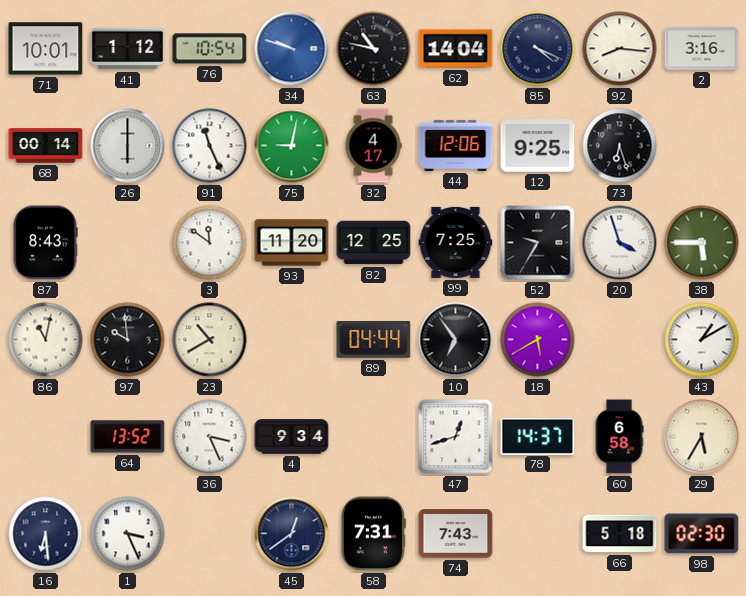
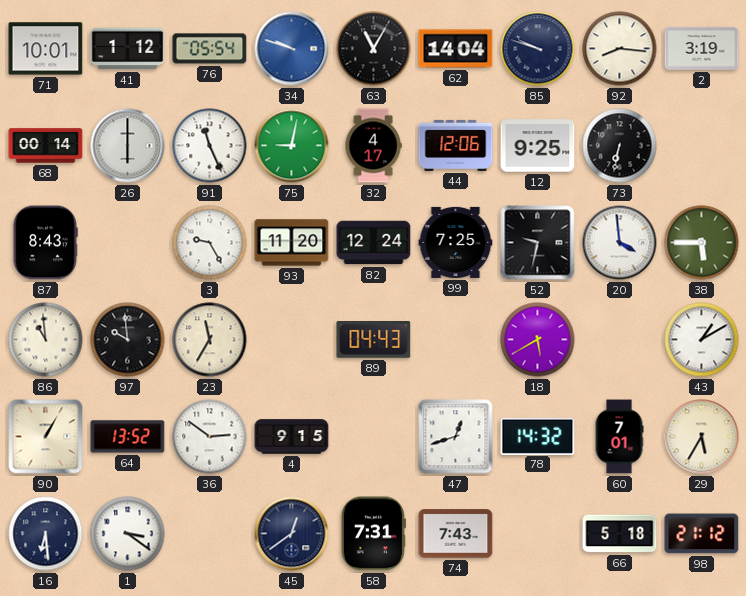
76: 10:54 -> 05:54
63: 10:47 -> 11:05
85: 4:19 -> 9:48
2: 3:16 -> 3:19
73: 6:27 -> 6:32
3: 11:51 -> 9:25
82: 12:25 -> 12:24
52: 9:35 -> 9:32
20: 3:57 -> 3:59
86: 11:02 -> 10:59
23: 10:40 -> 11:35
89: 04:44 -> 04:43
10: 6:54 -> none
90: none -> 1:05
36: 3:26 -> 2:51
4: 9:34 -> 9:15
78: 14:37 -> 14:32
60: 6:58 -> 7:01
1: 3:26 -> 3:21
98: 02:30 -> 21:12
